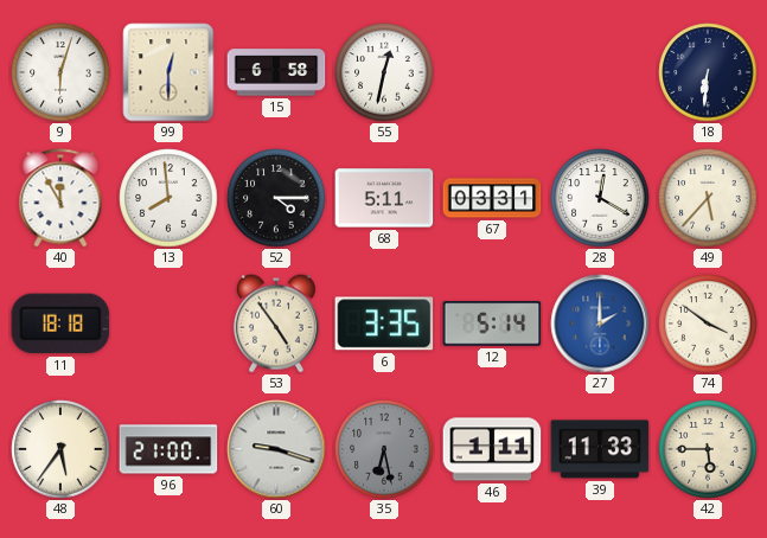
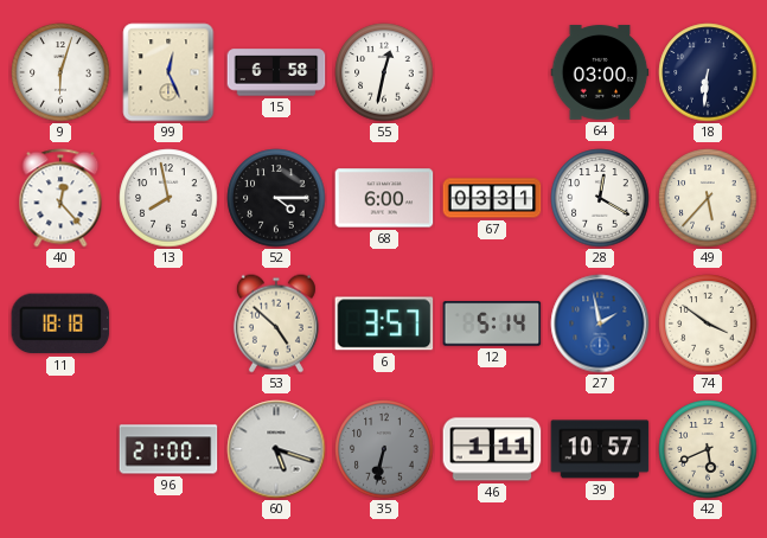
99: 12:30 -> 12:26
64: none -> 03:00
40: 11:55 -> 12:23
13: 7:59 -> 7:58
68: 5:11 -> 6:00
53: 4:54 -> 4:52
6: 3:35 -> 3:57
27: 2:00 -> 1:58
48: 5:36 -> none
60: 9:18 -> 5:18
35: 6:28 -> 6:32
39: 11:33 -> 10:57
42: 5:45 -> 5:41
